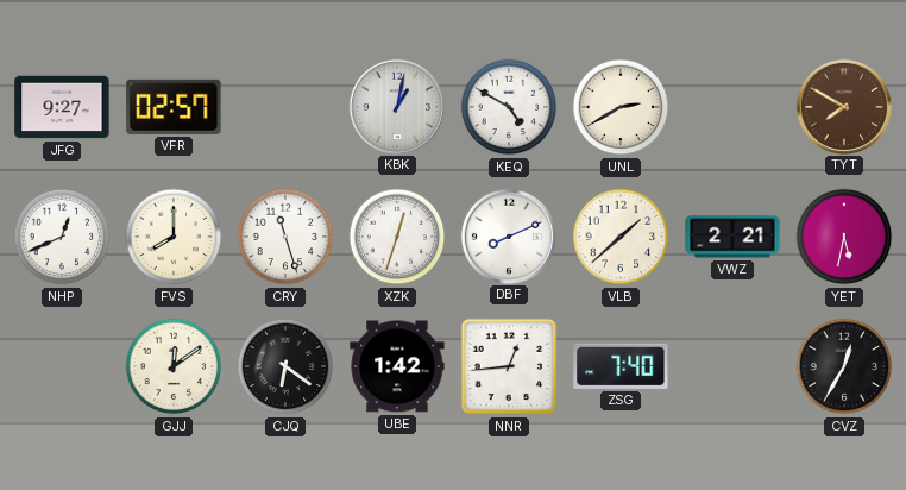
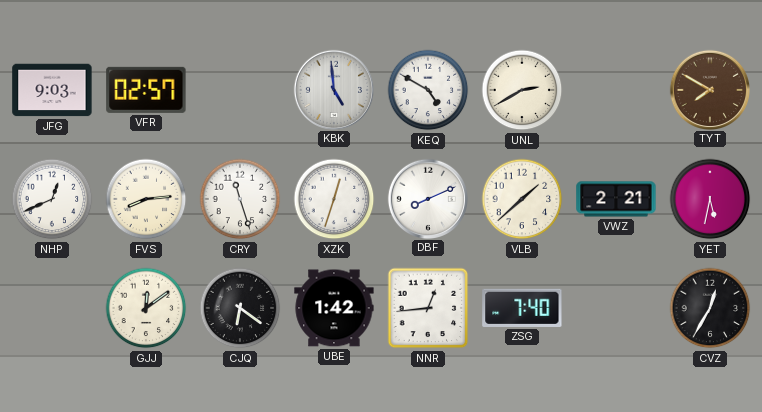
JFG: 9:27 -> 9:03
KBK: 1:02 -> 4:59
FVS: 8:00 -> 8:14
